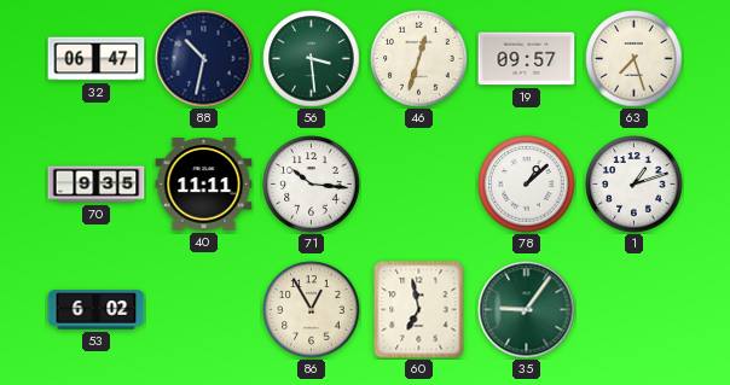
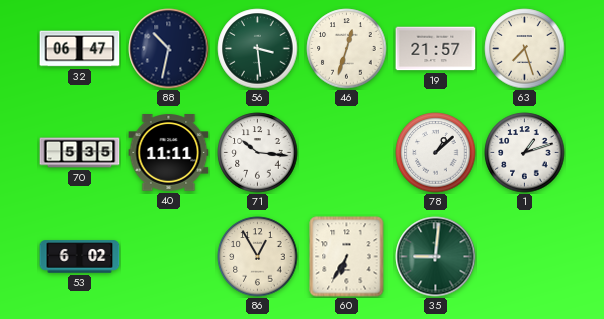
19: 09:57 -> 21:57
70: 9:35 -> 5:35
60: 6:58 -> 6:35
35: 9:06 -> 9:01
